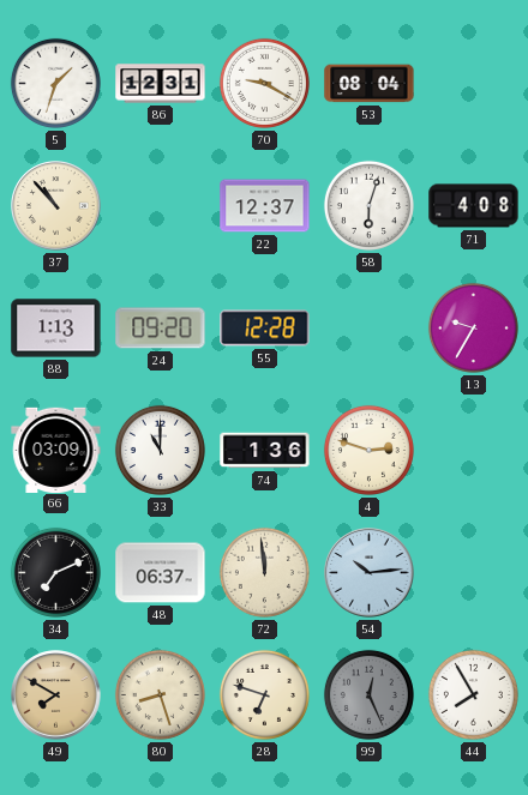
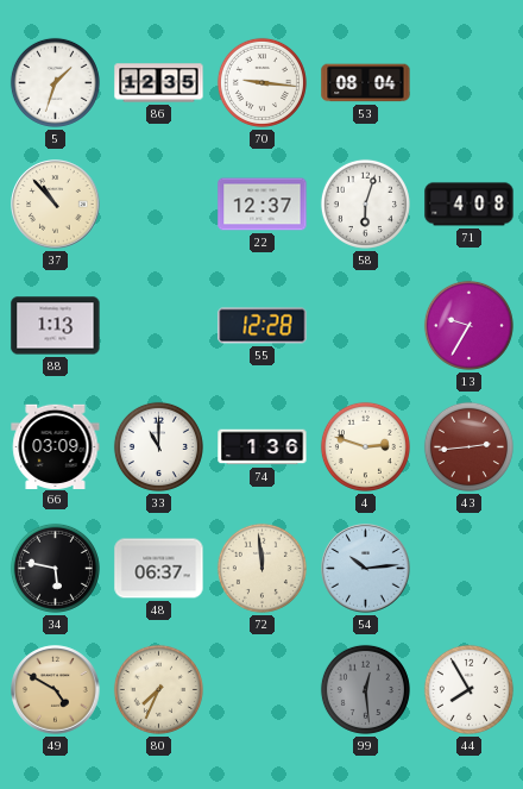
86: 12:31 -> 12:35
70: 9:20 -> 9:16
24: 09:20 -> none
43: none -> 2:44
34: 7:11 -> 5:47
49: 7:50 -> 4:50
80: 8:27 -> 7:34
28: 6:48 -> none
99: 12:26 -> 12:29
